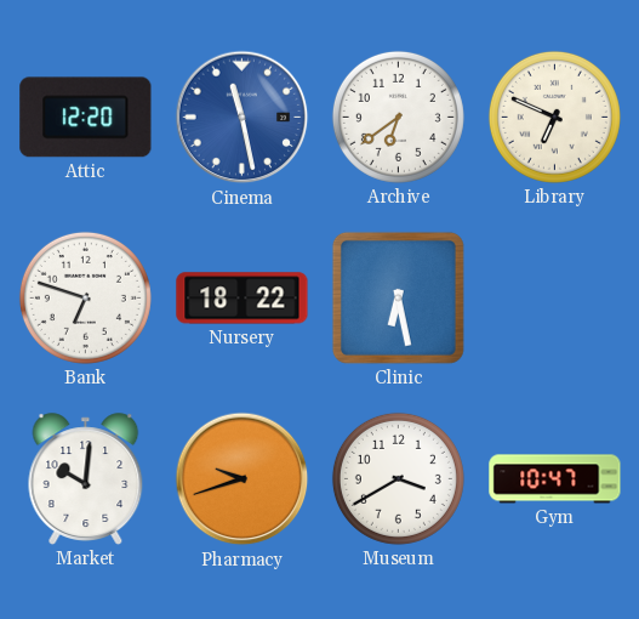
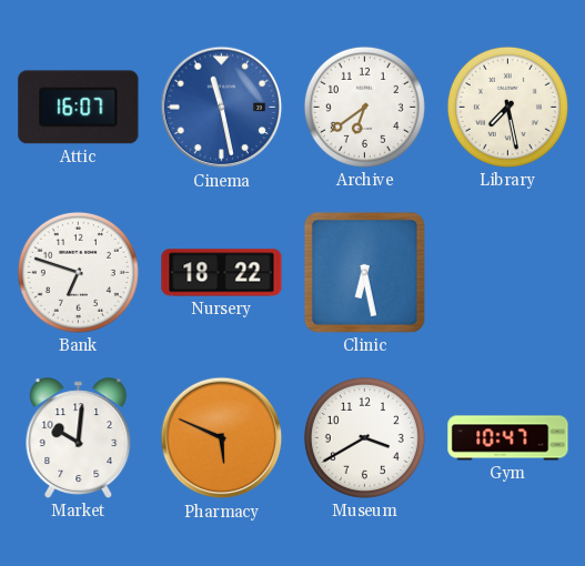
Attic: 12:20 -> 16:07
Library: 6:49 -> 7:28
Pharmacy: 9:42 -> 5:49
